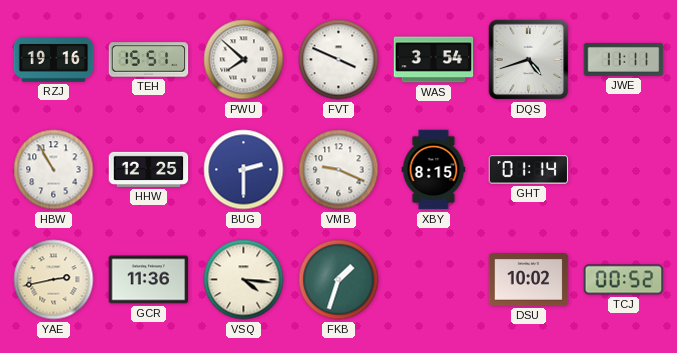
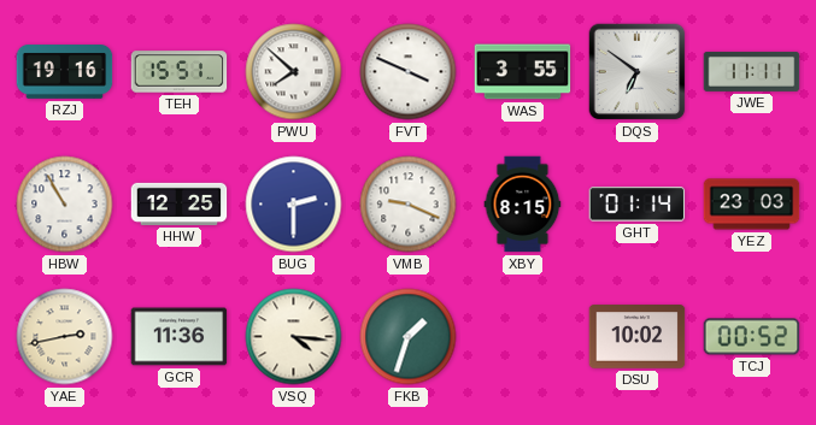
WAS: 3:54 -> 3:55
DQS: 4:42 -> 6:51
YEZ: none -> 23:03
